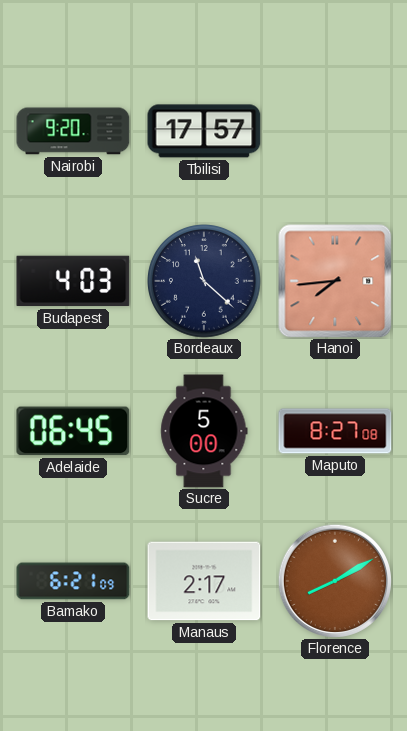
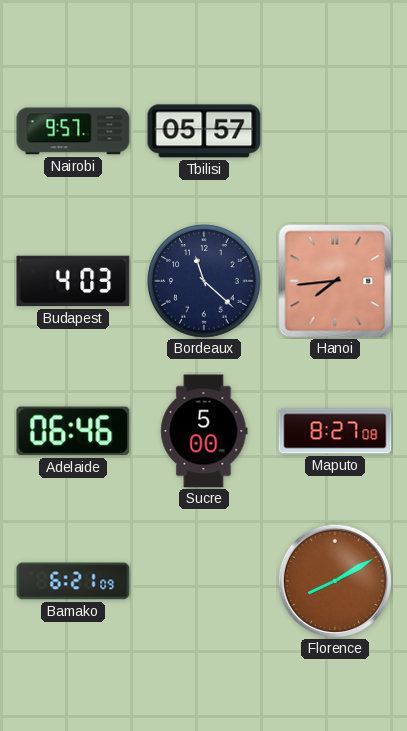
Nairobi: 9:20 -> 9:57
Tbilisi: 17:57 -> 05:57
Adelaide: 06:45 -> 06:46
Manaus: 2:17 -> none
